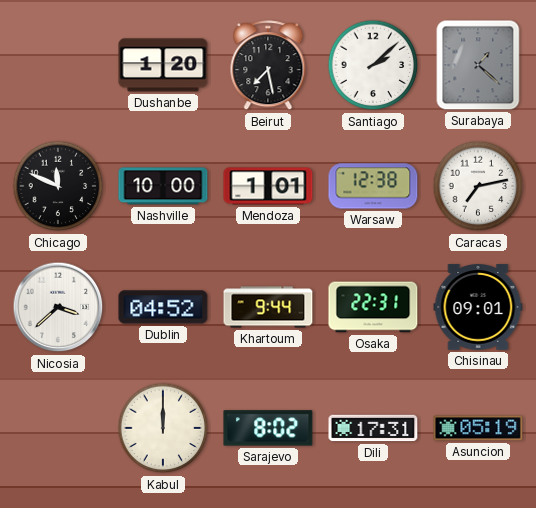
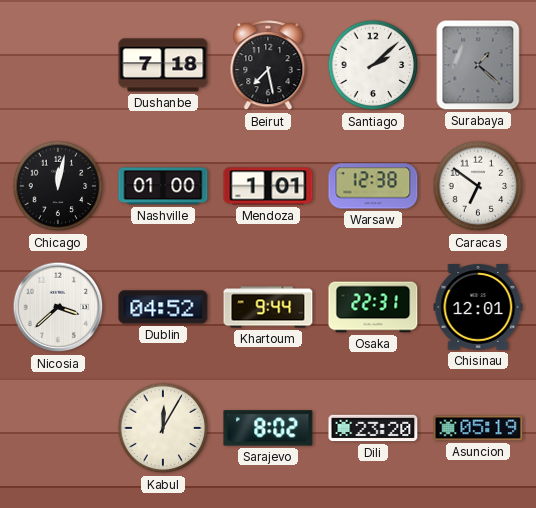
Dushanbe: 1:20 -> 7:18
Chicago: 11:49 -> 12:02
Nashville: 10:00 -> 01:00
Caracas: 7:13 -> 6:51
Chisinau: 09:01 -> 12:01
Kabul: 12:00 -> 12:05
Dili: 17:31 -> 23:20
